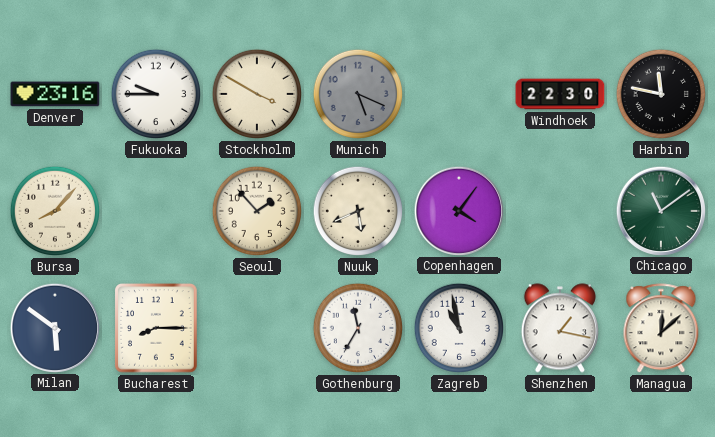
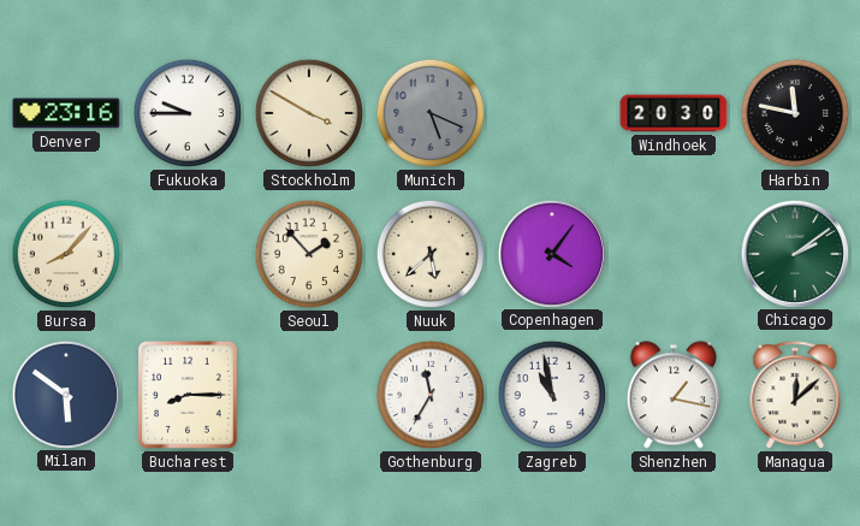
Windhoek: 22:30 -> 20:30
Nuuk: 5:41 -> 5:38
Chicago: 11:09 -> 2:09
